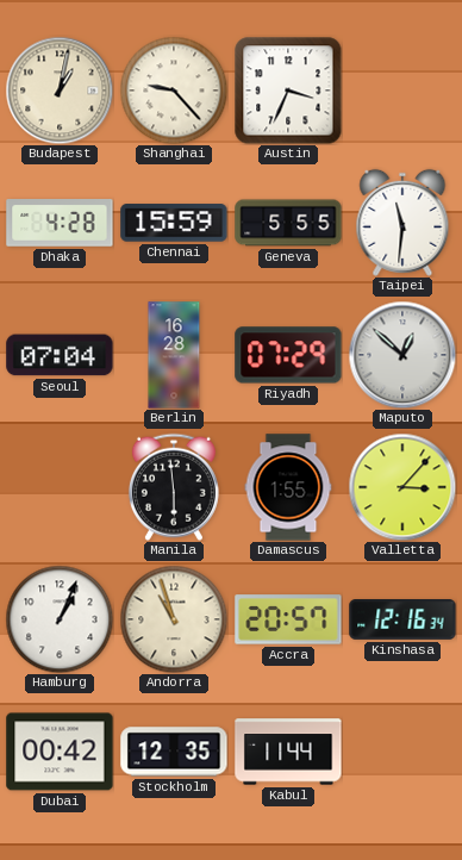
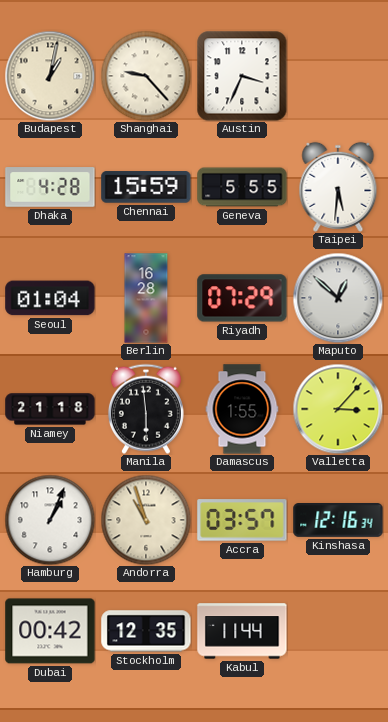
Taipei: 11:31 -> 5:31
Seoul: 07:04 -> 01:04
Niamey: none -> 21:18
Accra: 20:57 -> 03:57
